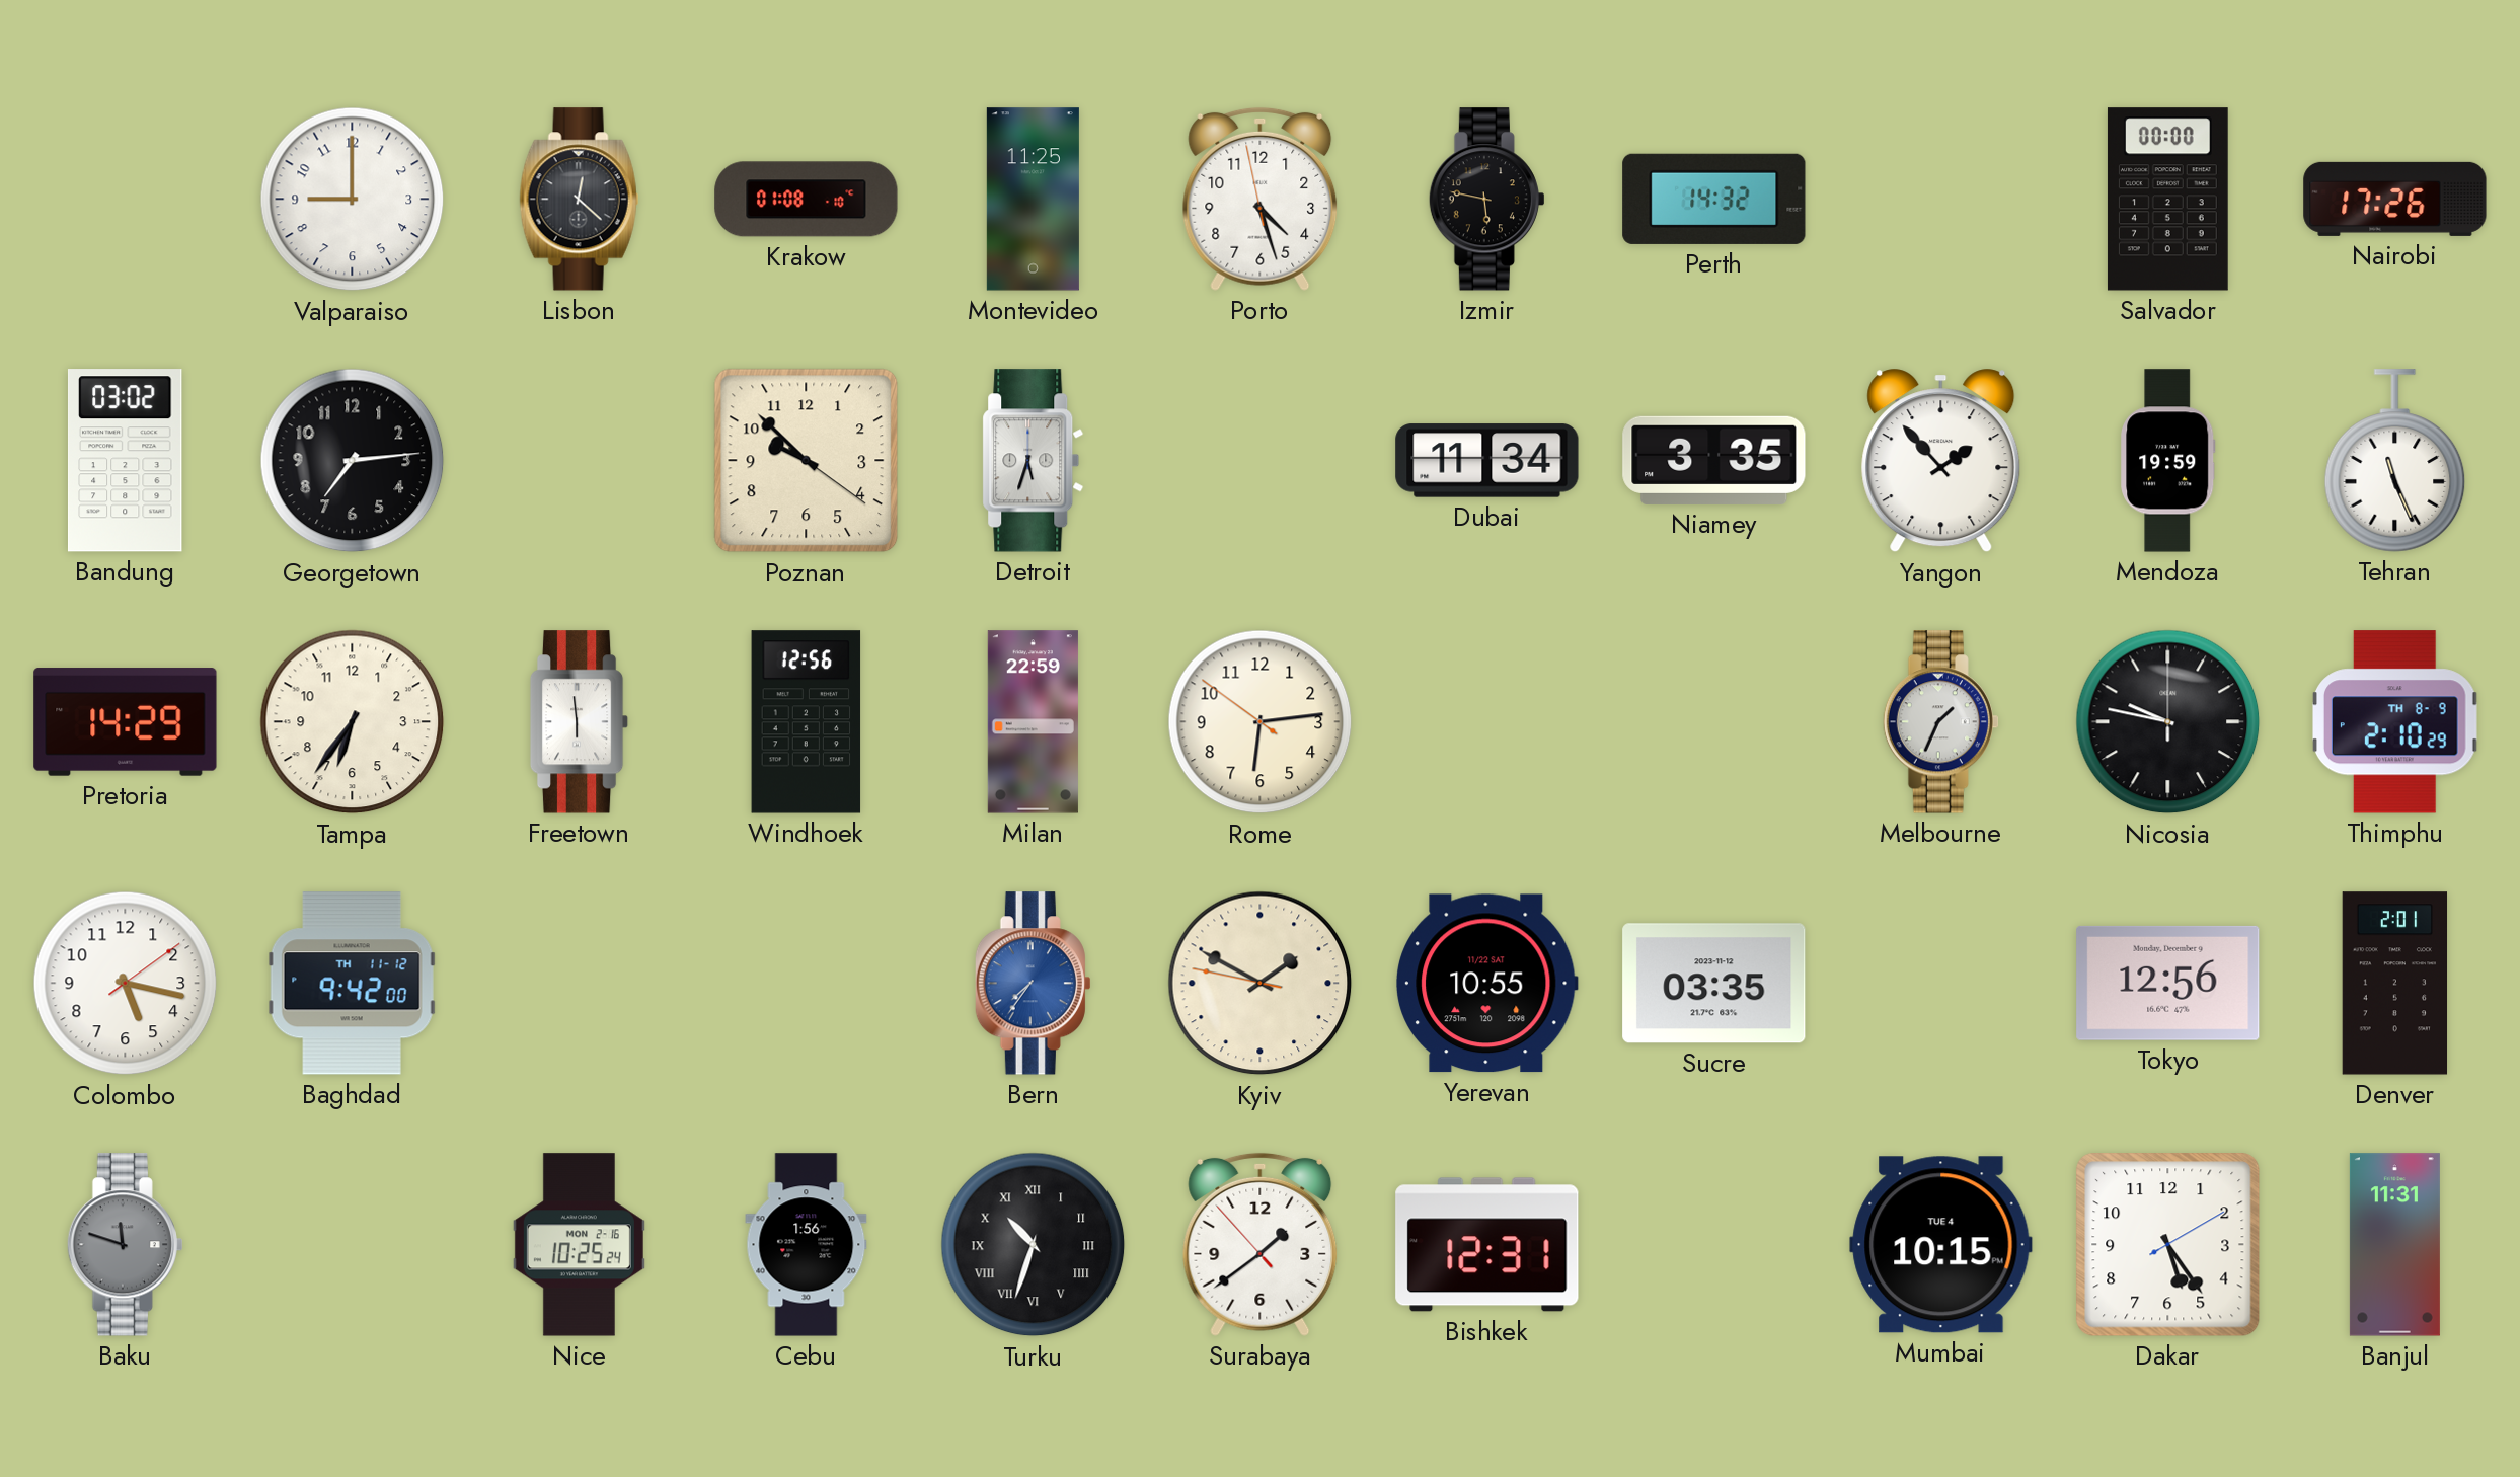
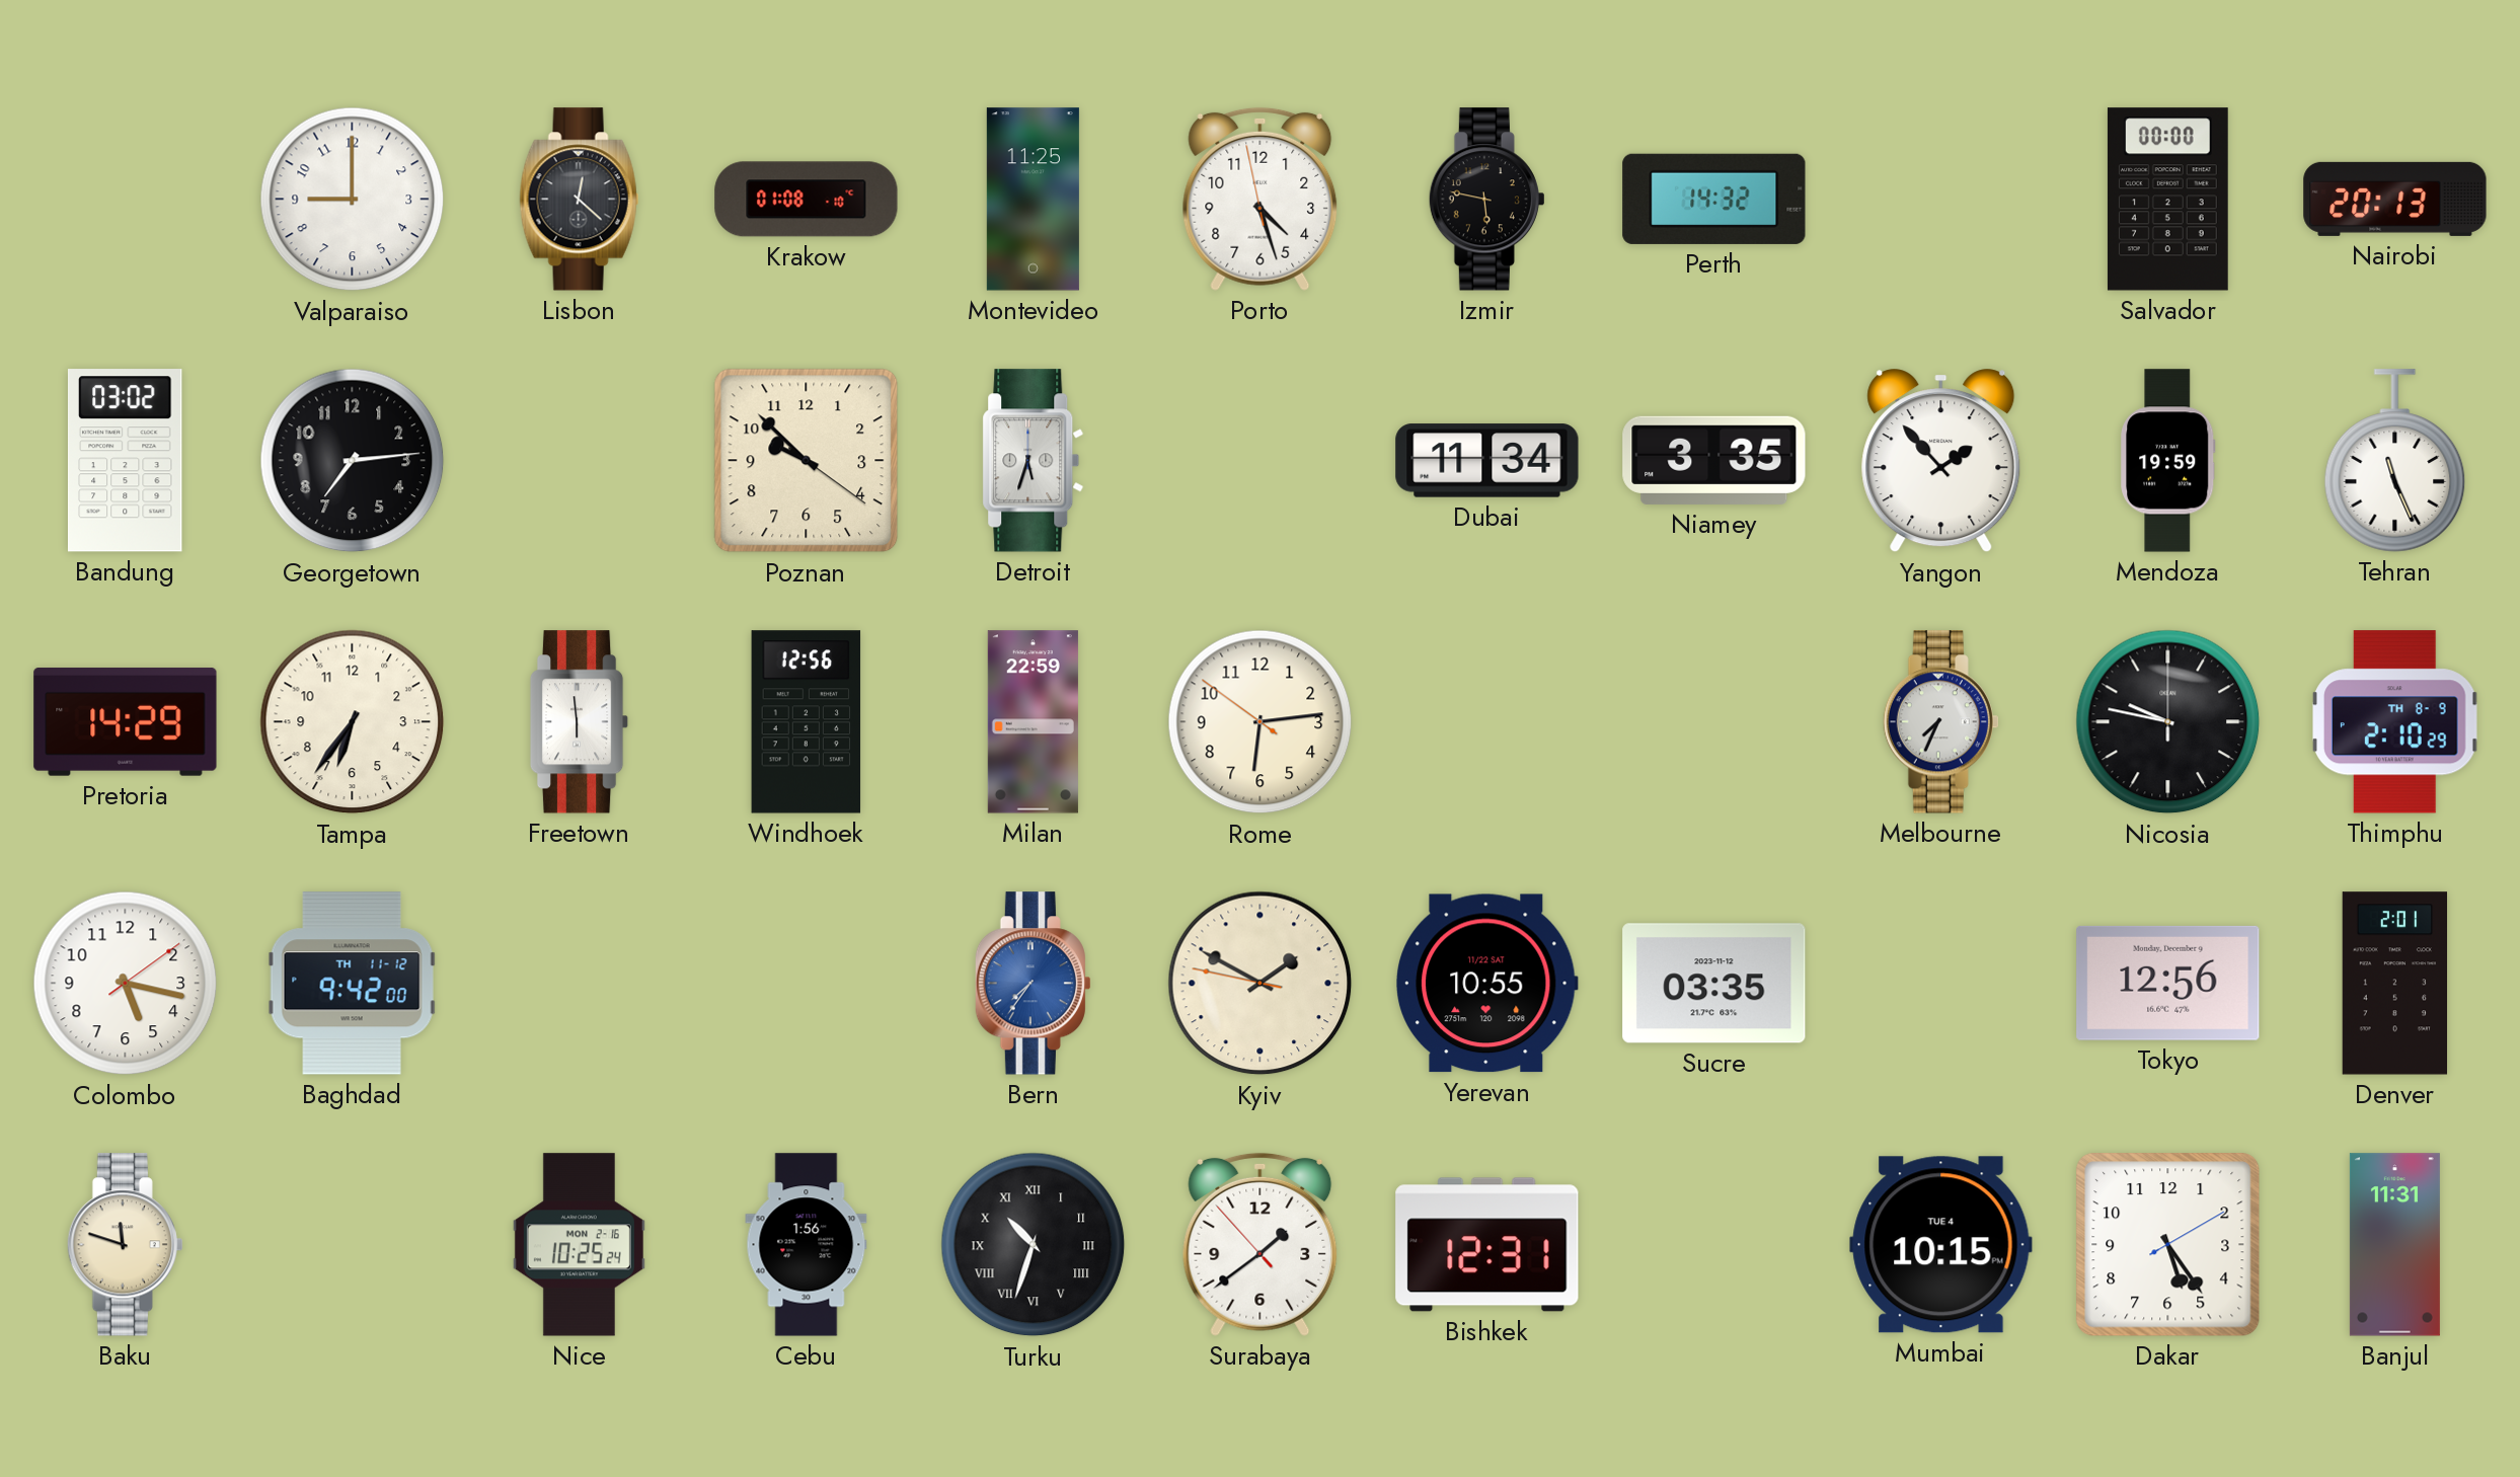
Nairobi: 17:26 -> 20:13
Melbourne: 1:34 -> 7:34
Baku dial: grey -> cream
